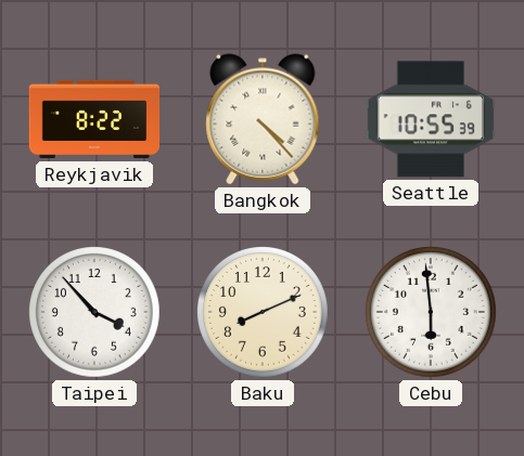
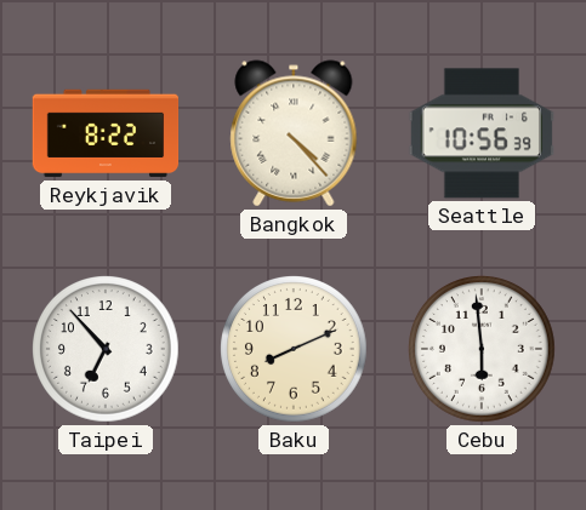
Seattle: 10:55 -> 10:56
Taipei: 3:53 -> 6:53
